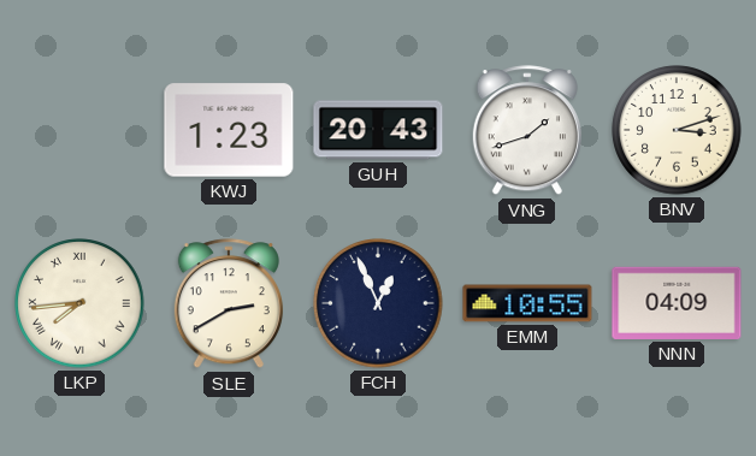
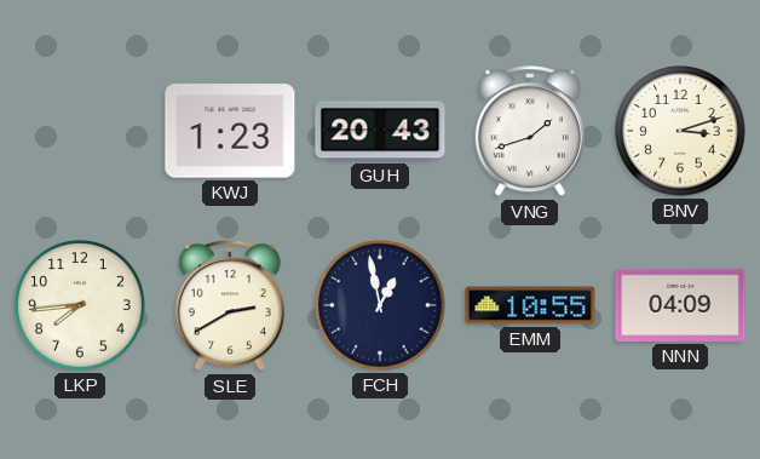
LKP numerals: Roman -> Arabic
FCH: 12:56 -> 12:58
